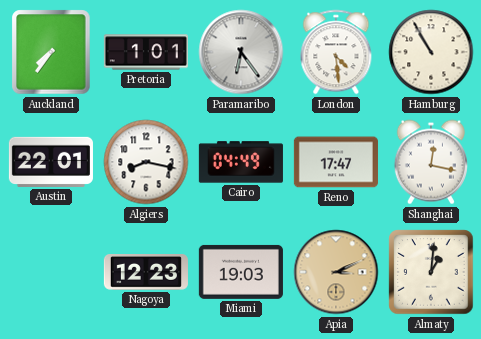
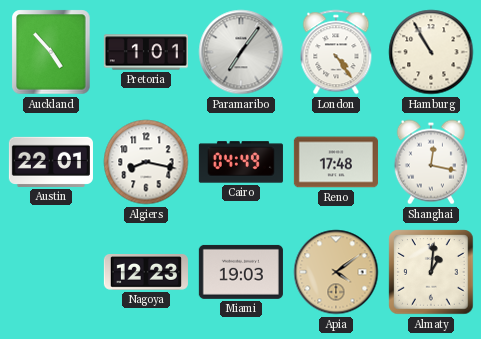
Auckland: 7:36 -> 4:53
Paramaribo: 6:24 -> 7:06
London: 4:29 -> 4:24
Reno: 17:47 -> 17:48
Apia: 3:11 -> 4:09
